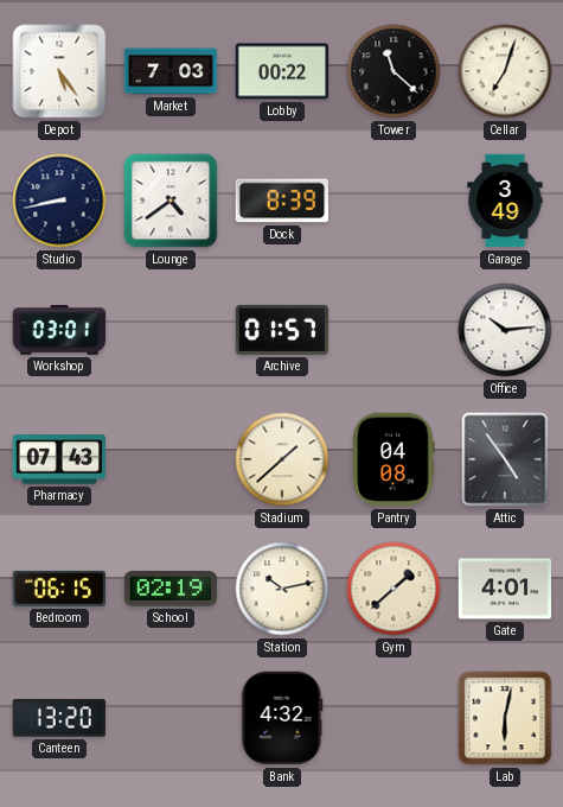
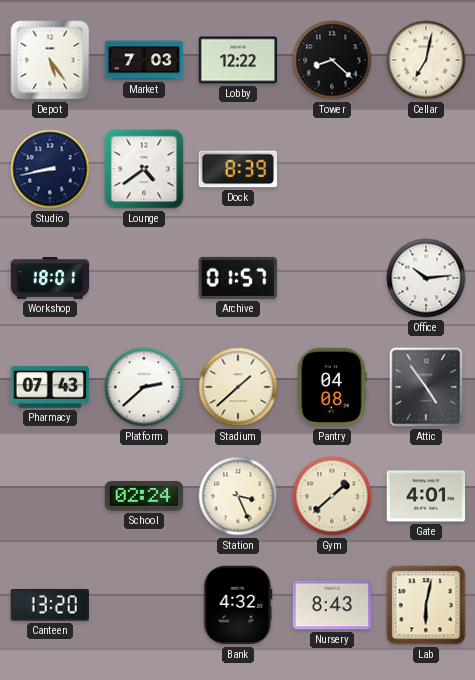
Lobby: 00:22 -> 12:22
Tower: 11:22 -> 8:22
Cellar: 7:03 -> 7:02
Garage: 3:49 -> none
Workshop: 03:01 -> 18:01
Platform: none -> 2:38
Bedroom: 06:15 -> none
School: 02:19 -> 02:24
Station: 10:13 -> 3:26
Nursery: none -> 8:43
